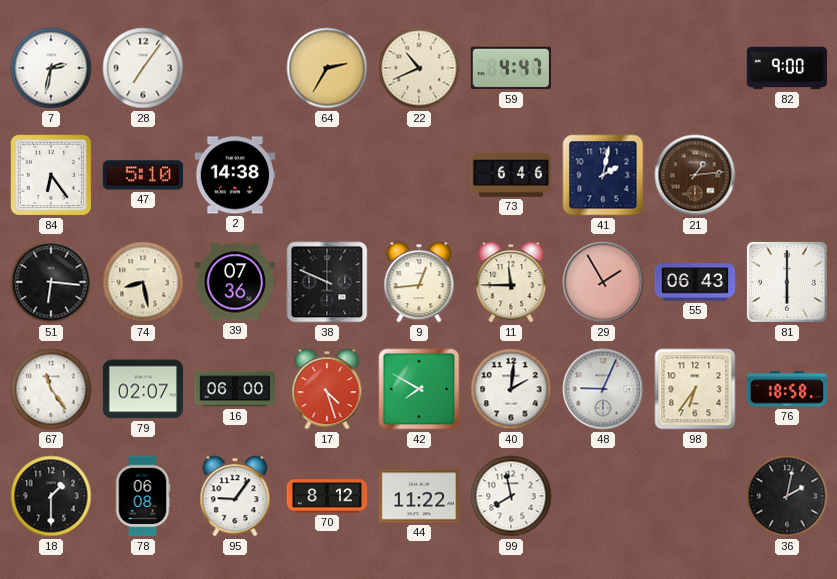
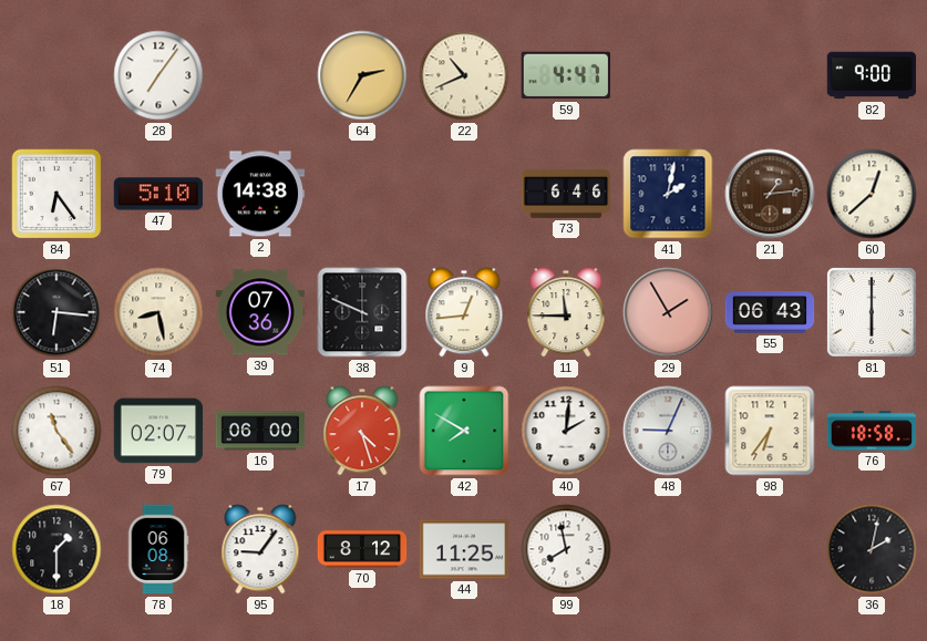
7: 2:32 -> none
60: none -> 12:38
44: 11:22 -> 11:25
